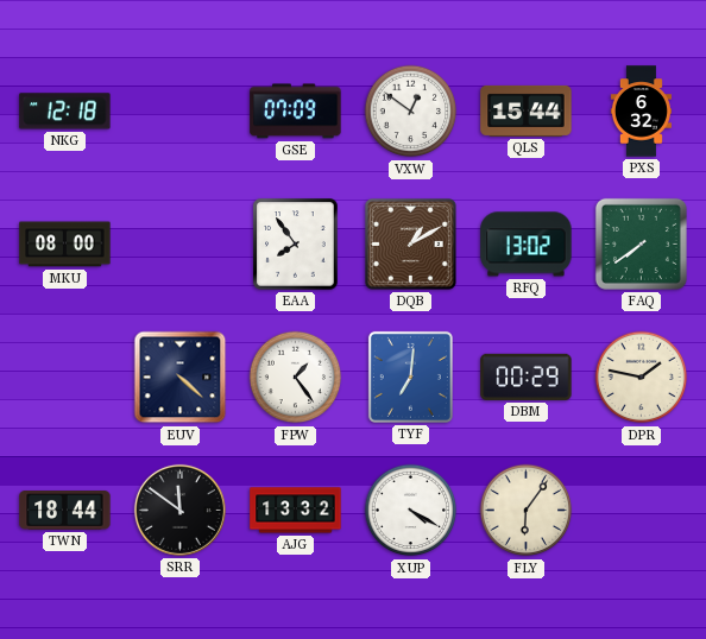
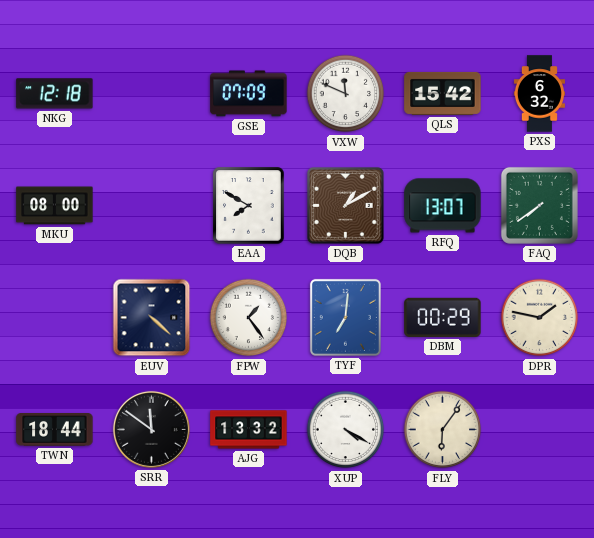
VXW: 12:51 -> 11:49
QLS: 15:44 -> 15:42
EAA: 7:54 -> 7:50
RFQ: 13:02 -> 13:07
